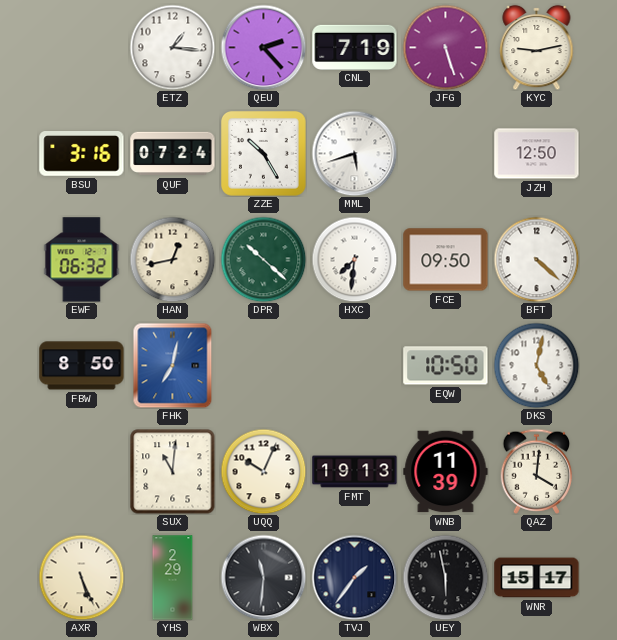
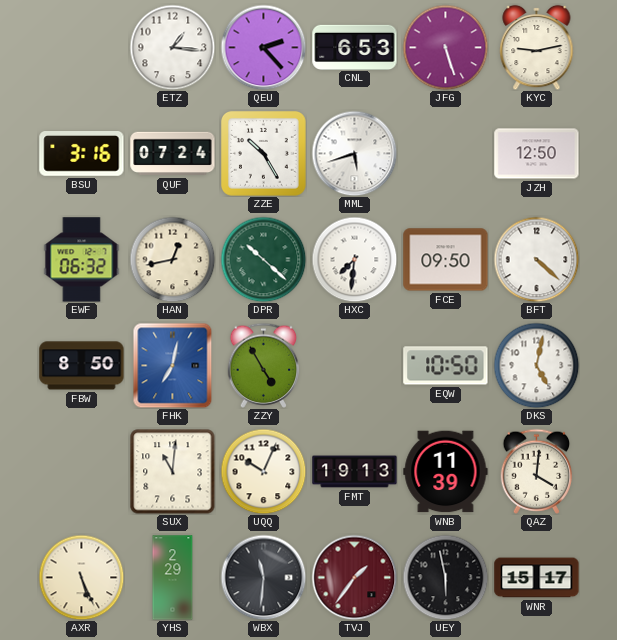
CNL: 7:19 -> 6:53
ZZY: none -> 4:55
TVJ dial: navy -> burgundy
